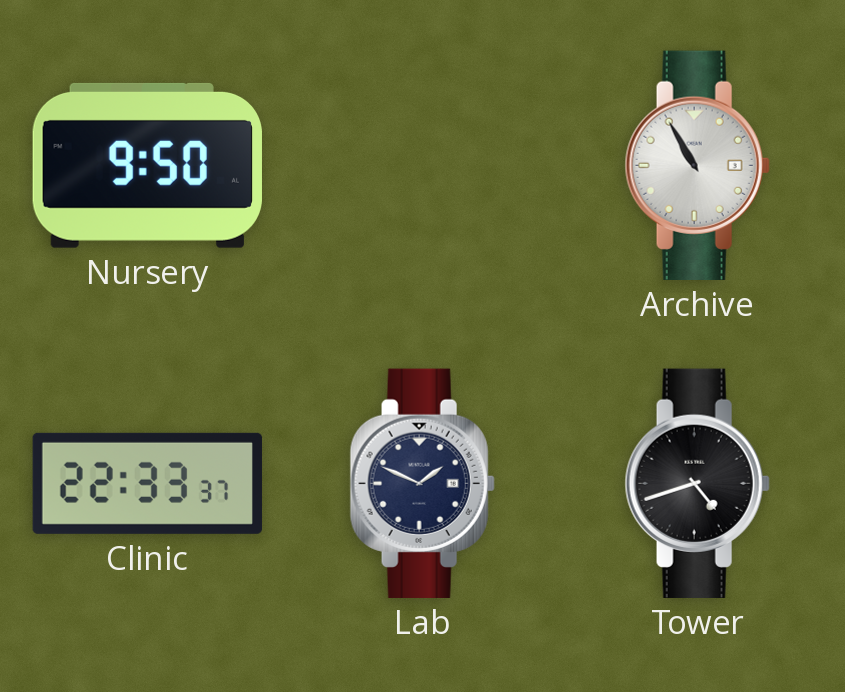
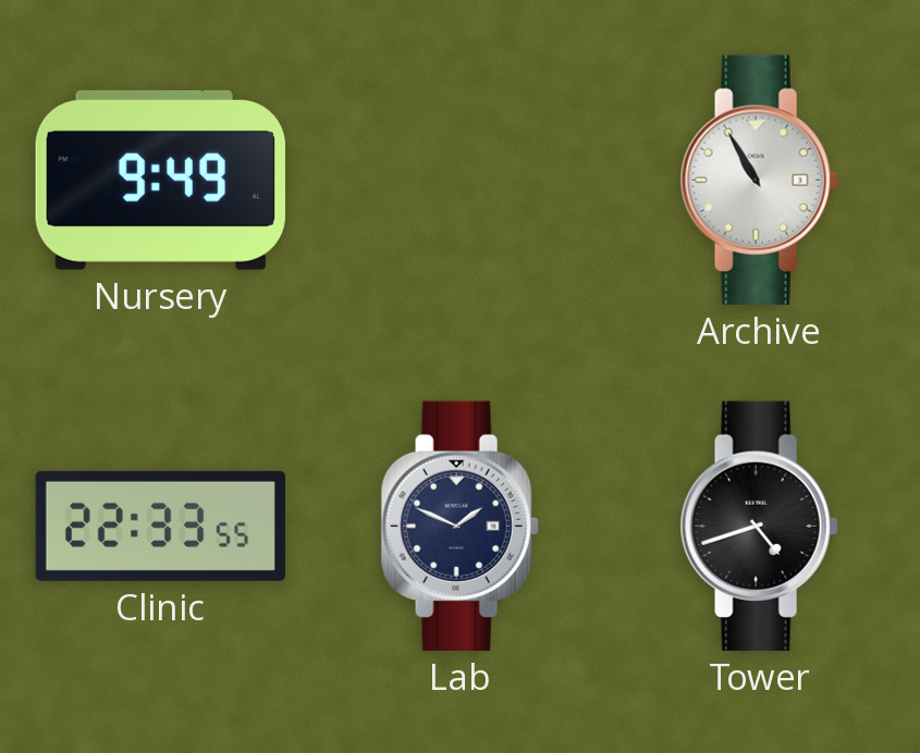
Nursery: 9:50 -> 9:49
Clinic: 22:33:37 -> 22:33:55
